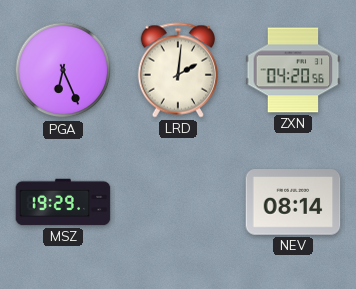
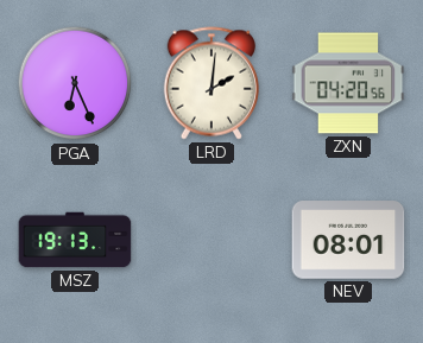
MSZ: 19:29 -> 19:13
NEV: 08:14 -> 08:01
